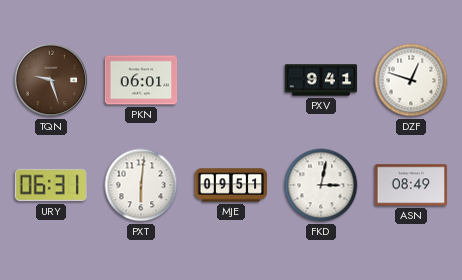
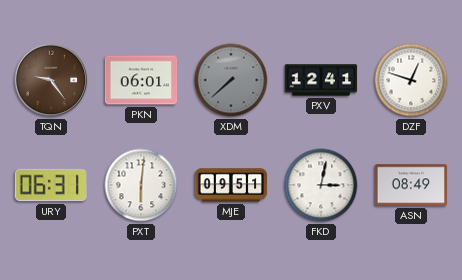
TQN: 9:27 -> 9:24
XDM: none -> 7:38
PXV: 9:41 -> 12:41
